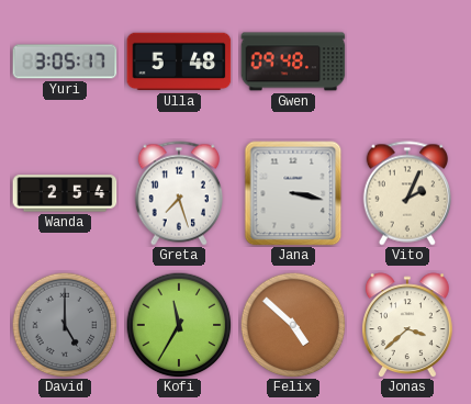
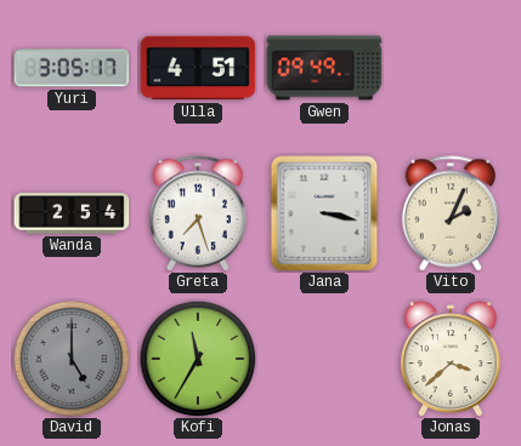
Ulla: 5:48 -> 4:51
Gwen: 09:48 -> 09:49
Felix: 4:52 -> none
